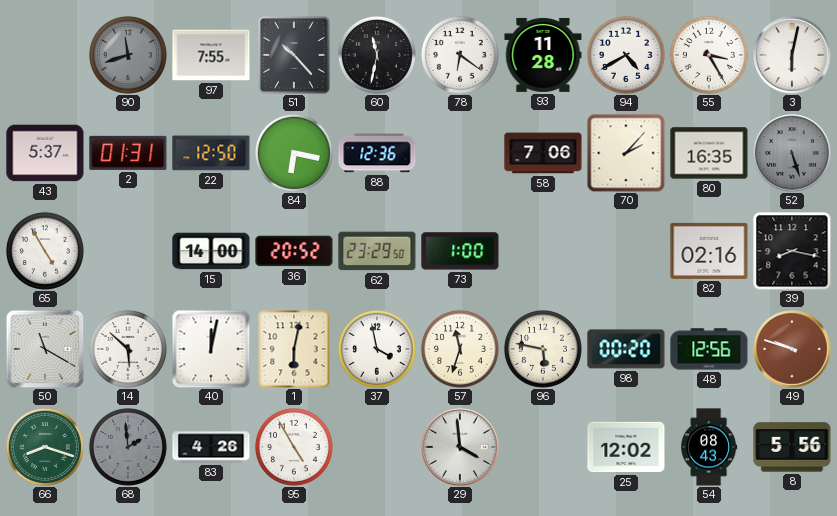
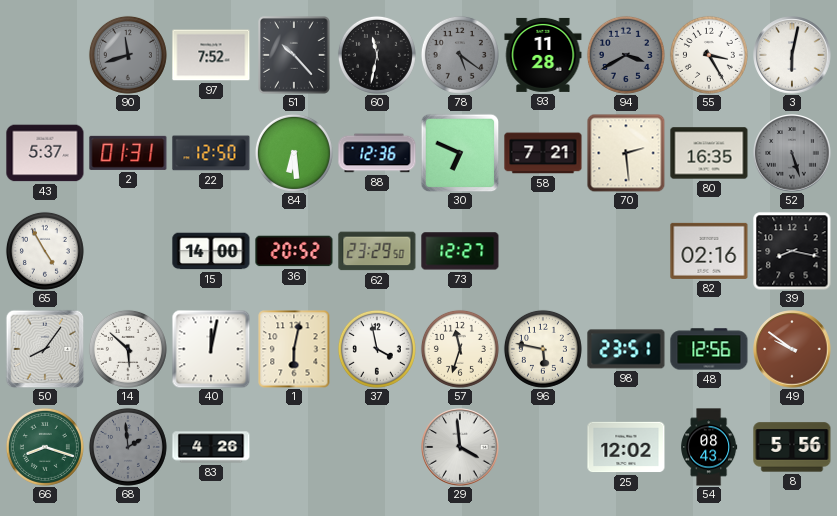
97: 7:55 -> 7:52
78: 6:21 -> 5:21
78 dial: white -> grey
94: 4:40 -> 3:40
94 dial: white -> grey
84: 6:17 -> 6:29
30: none -> 6:49
58: 7:06 -> 7:21
70: 2:07 -> 2:29
73: 1:00 -> 12:27
50: 11:20 -> 8:06
98: 00:20 -> 23:51
49: 9:48 -> 9:51
95: 4:55 -> none
